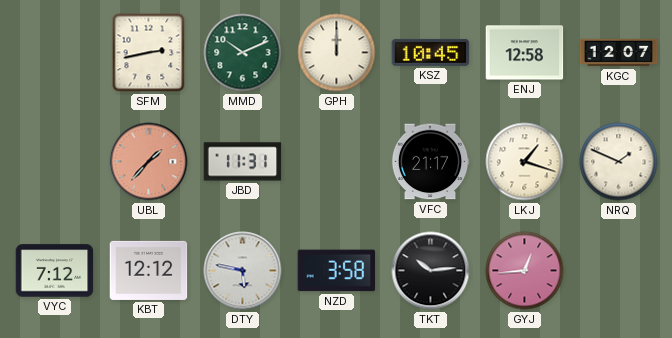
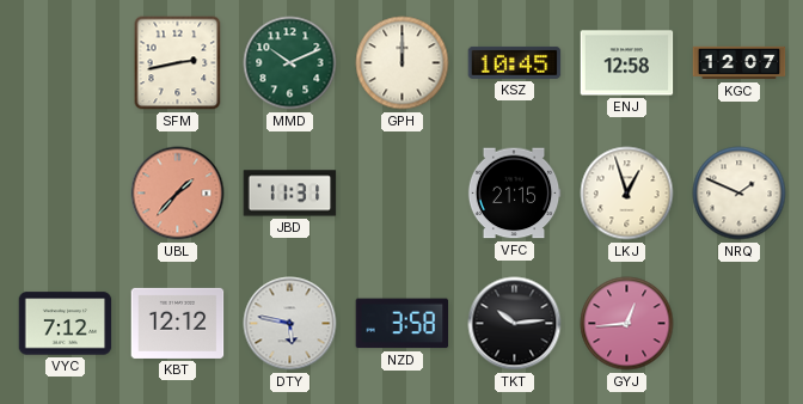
VFC: 21:17 -> 21:15
LKJ: 1:18 -> 12:57
